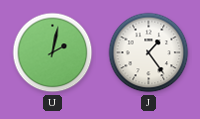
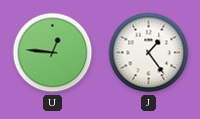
U: 2:02 -> 12:46
